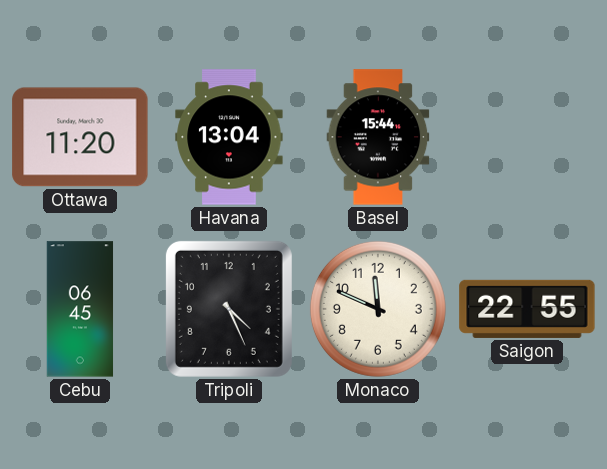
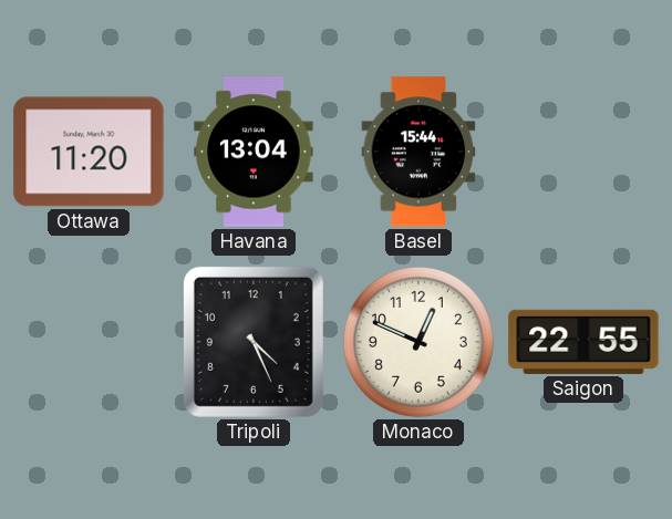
Cebu: 06:45 -> none
Monaco: 11:49 -> 12:49
